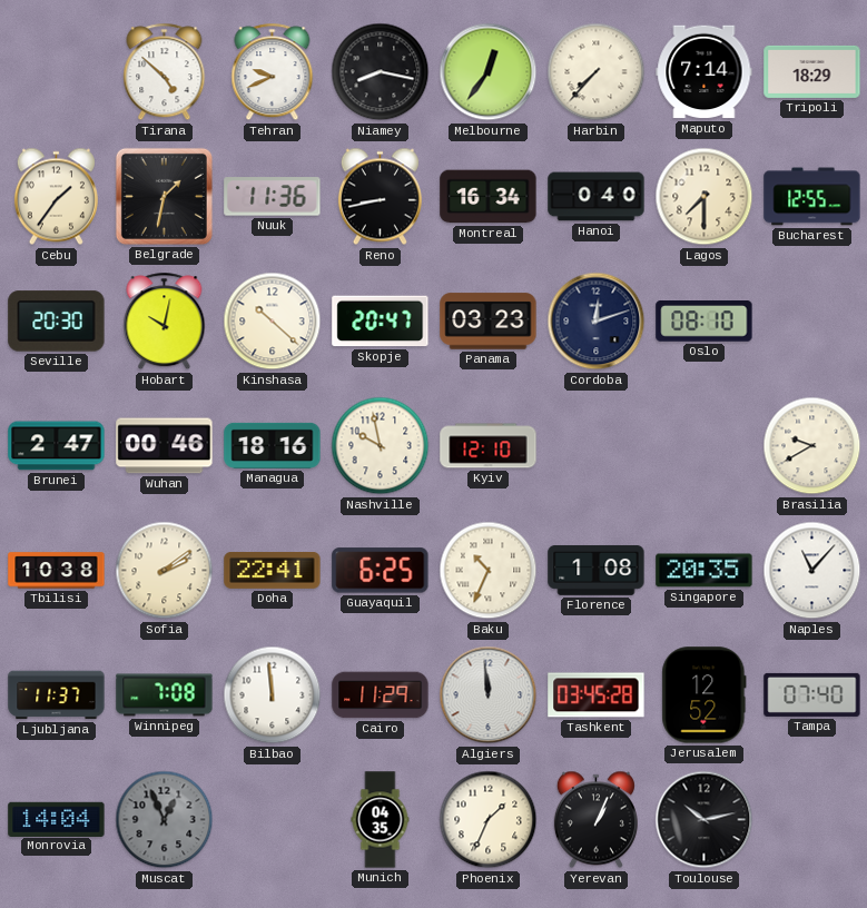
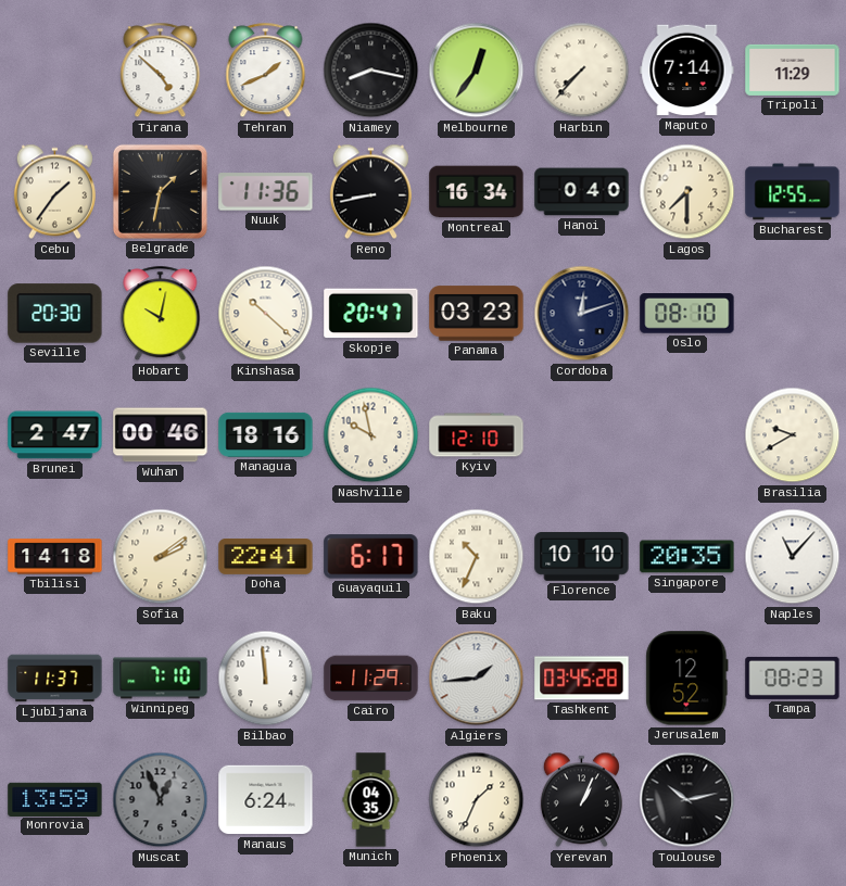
Tehran: 9:41 -> 1:41
Tripoli: 18:29 -> 11:29
Tbilisi: 10:38 -> 14:18
Guayaquil: 6:25 -> 6:17
Florence: 1:08 -> 10:10
Winnipeg: 7:08 -> 7:10
Algiers: 11:59 -> 1:44
Tampa: 07:40 -> 08:23
Monrovia: 14:04 -> 13:59
Manaus: none -> 6:24
